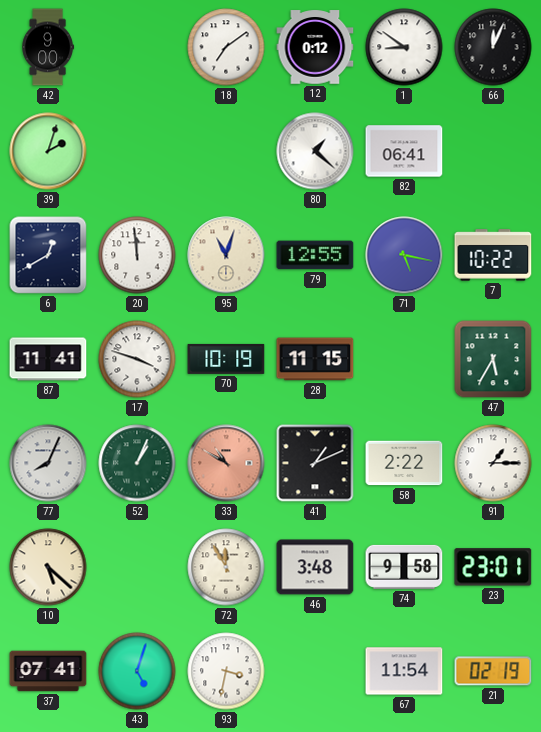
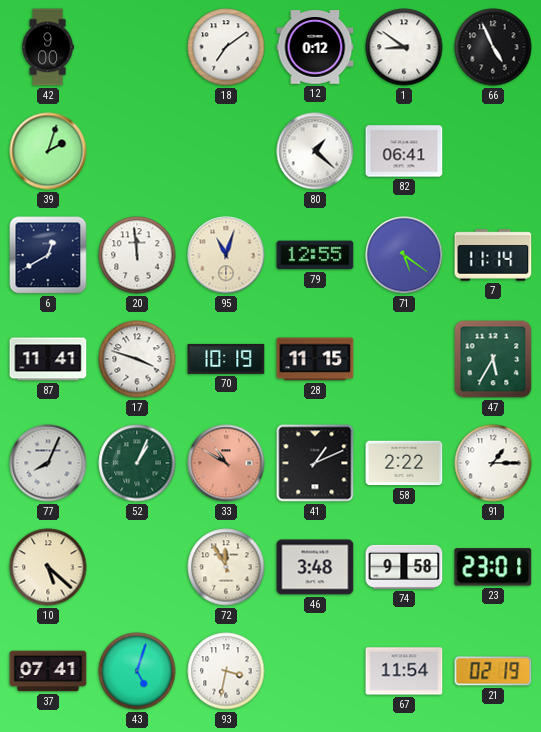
66: 12:04 -> 4:56
71: 5:17 -> 5:21
7: 10:22 -> 11:14
